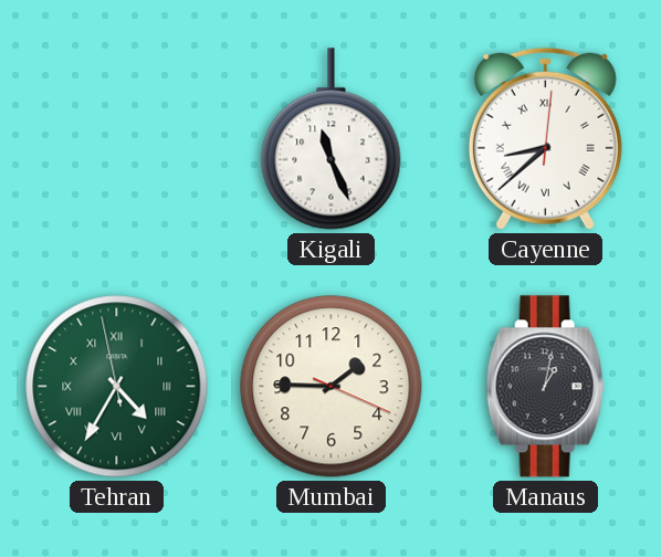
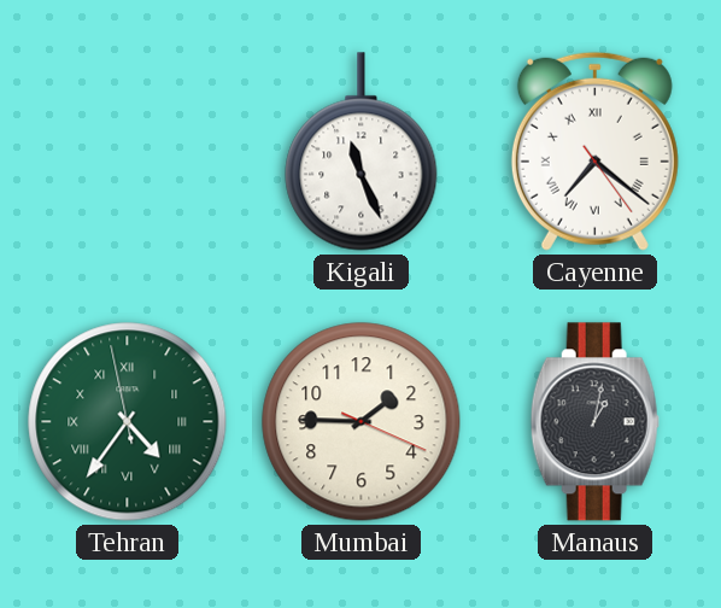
Cayenne: 8:38 -> 7:21
Tehran: 4:34 -> 4:35
